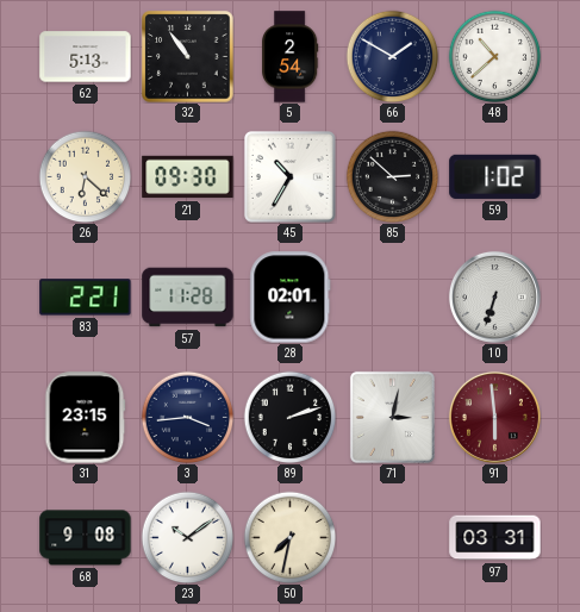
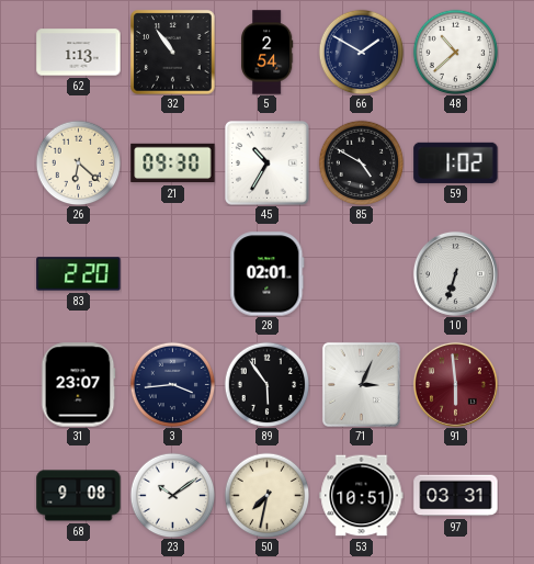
62: 5:13 -> 1:13
85: 2:52 -> 4:50
83: 2:21 -> 2:20
57: 11:28 -> none
31: 23:15 -> 23:07
89: 2:12 -> 5:54
71: 3:02 -> 3:04
53: none -> 10:51
